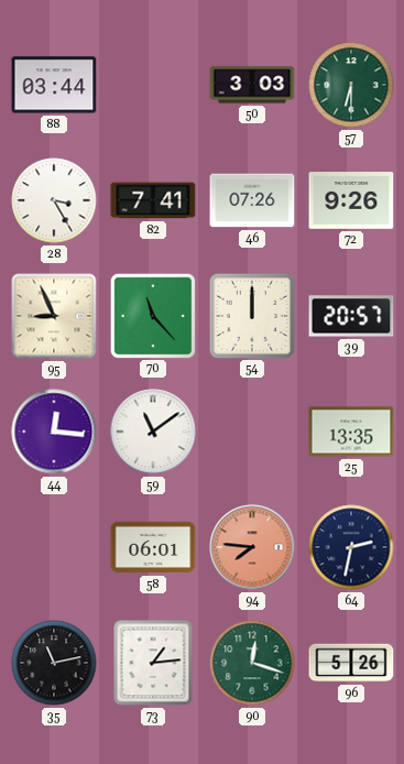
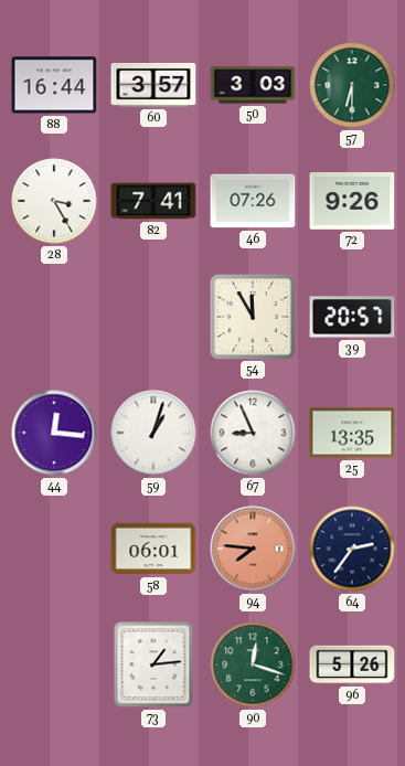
88: 03:44 -> 16:44
60: none -> 3:57
95: 8:56 -> none
70: 11:23 -> none
54: 12:00 -> 11:55
59: 11:09 -> 1:03
67: none -> 8:56
64: 2:32 -> 2:36
35: 11:13 -> none
